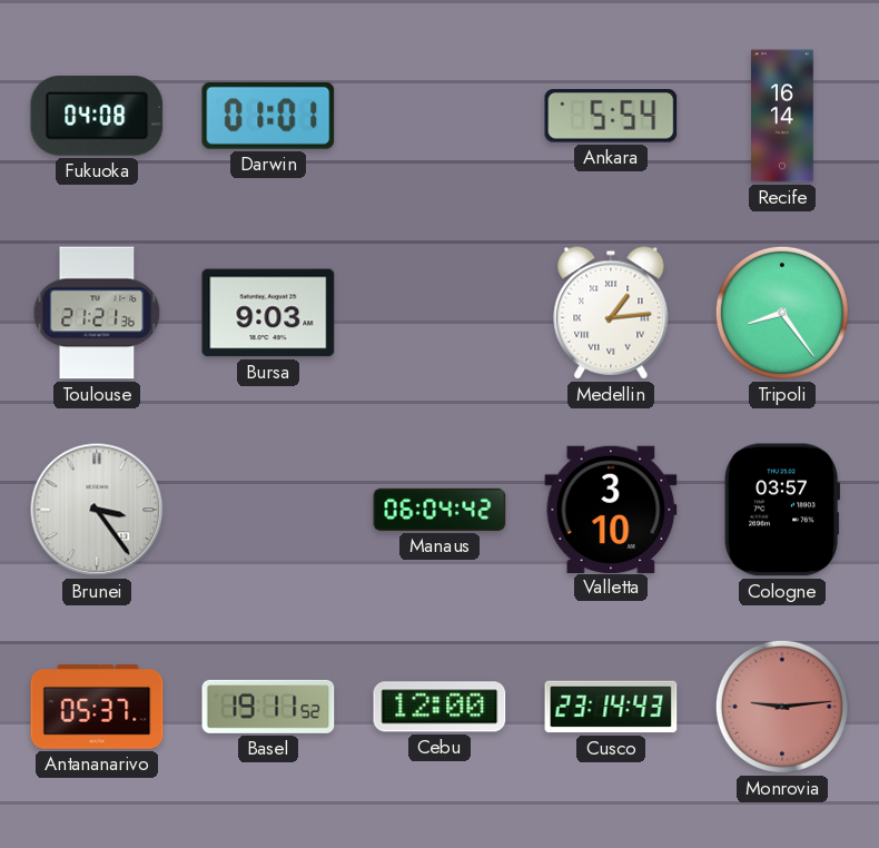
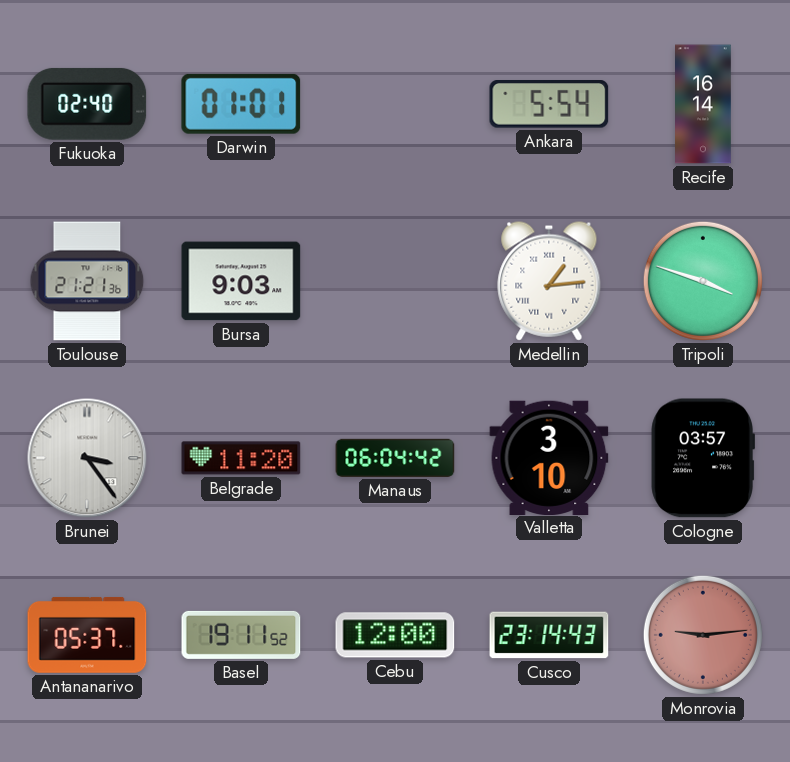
Fukuoka: 04:08 -> 02:40
Tripoli: 8:24 -> 3:48
Belgrade: none -> 11:20
